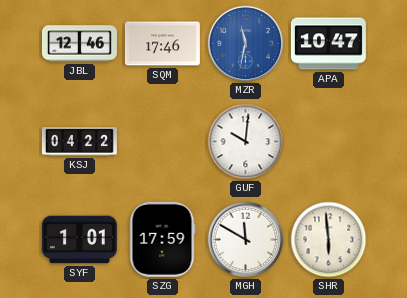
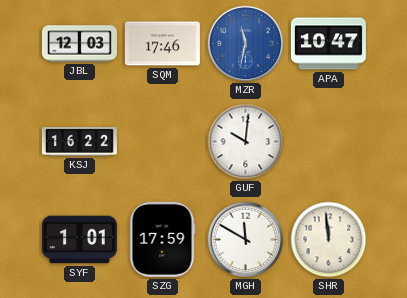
JBL: 12:46 -> 12:03
KSJ: 04:22 -> 16:22
SHR: 5:59 -> 11:59
